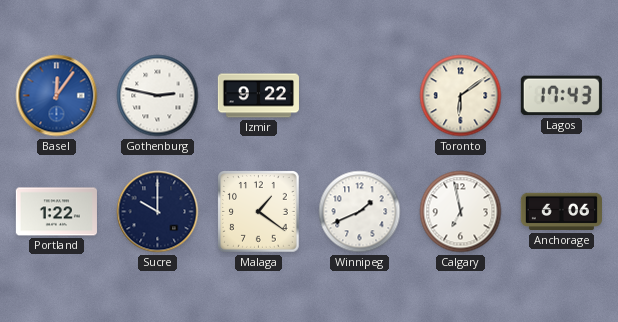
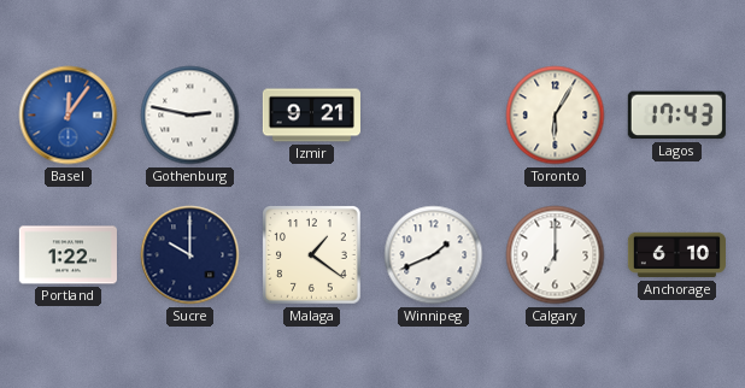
Izmir: 9:22 -> 9:21
Toronto: 6:09 -> 6:05
Calgary: 6:58 -> 7:00
Anchorage: 6:06 -> 6:10
